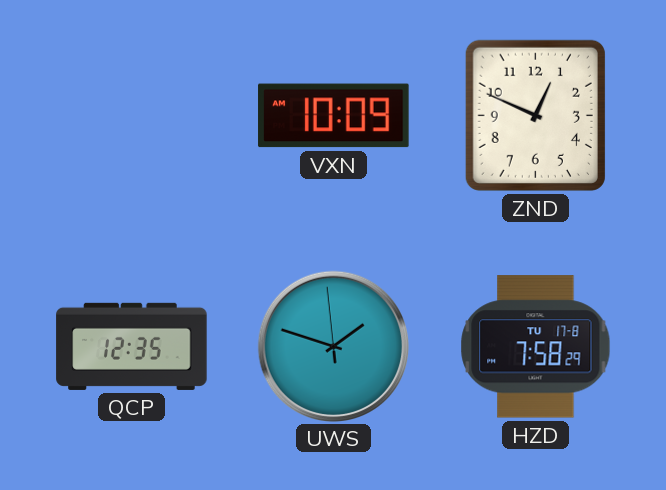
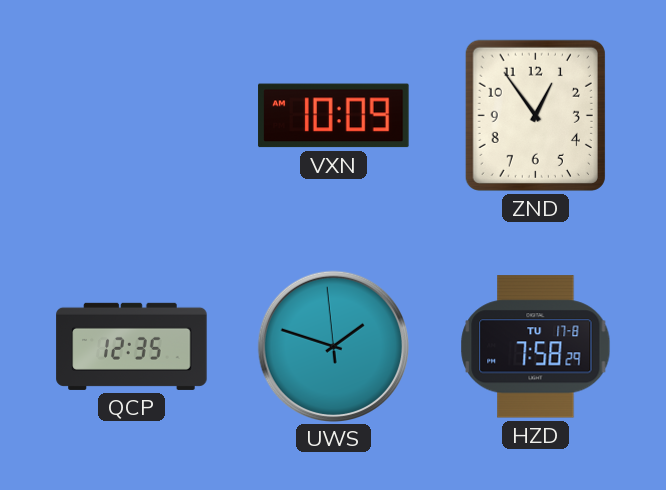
ZND: 12:49 -> 12:54
